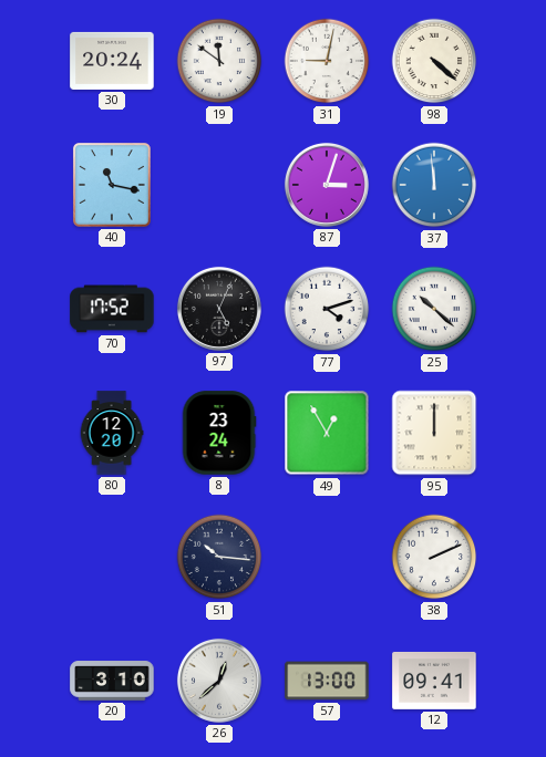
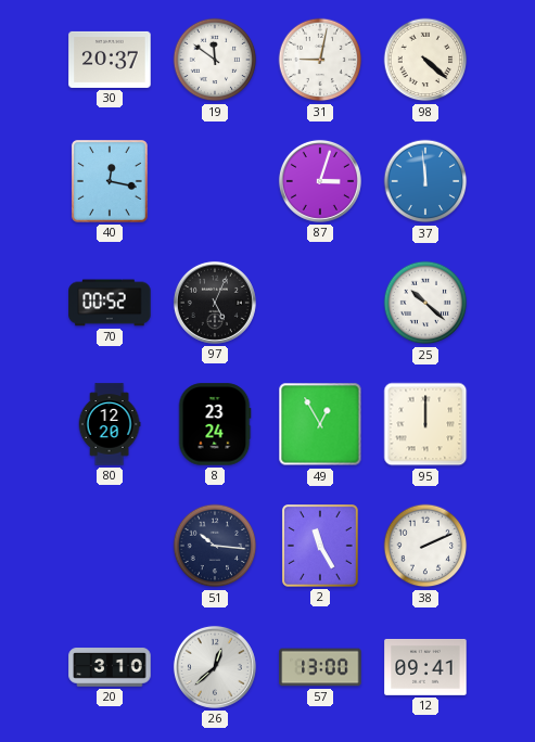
30: 20:24 -> 20:37
40: 11:17 -> 12:17
70: 17:52 -> 00:52
77: 4:12 -> none
2: none -> 11:25
